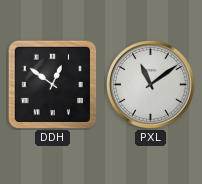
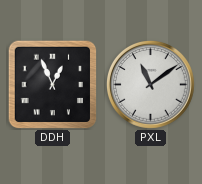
DDH: 12:51 -> 12:56
